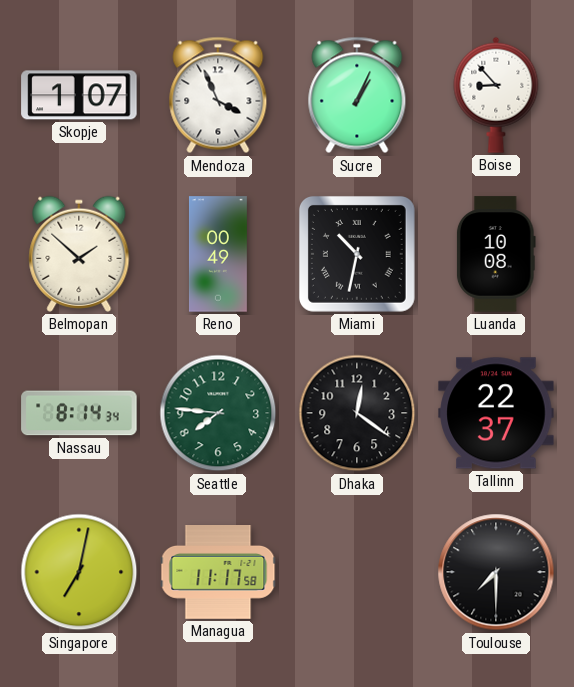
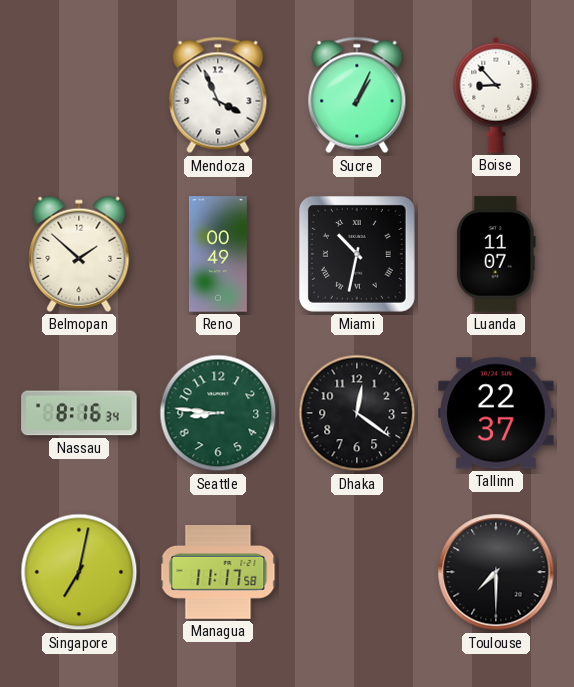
Skopje: 1:07 -> none
Luanda: 10:08 -> 11:07
Nassau: 8:14 -> 8:16
Seattle: 7:46 -> 8:46
